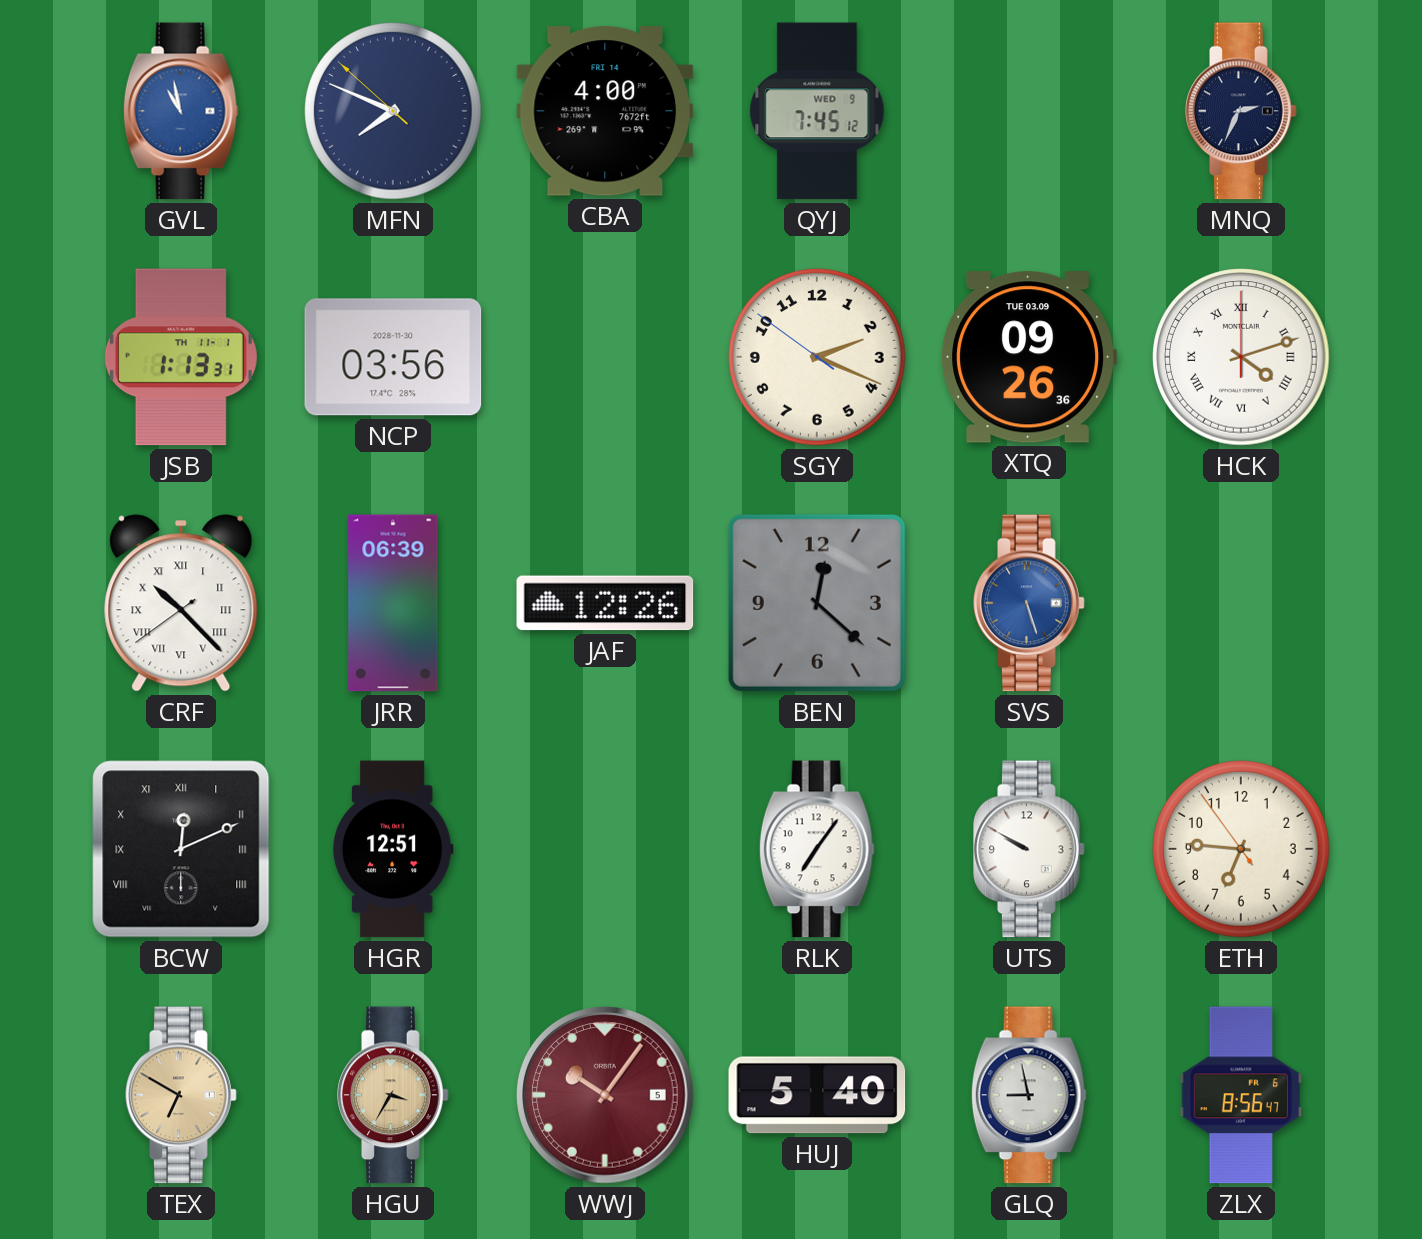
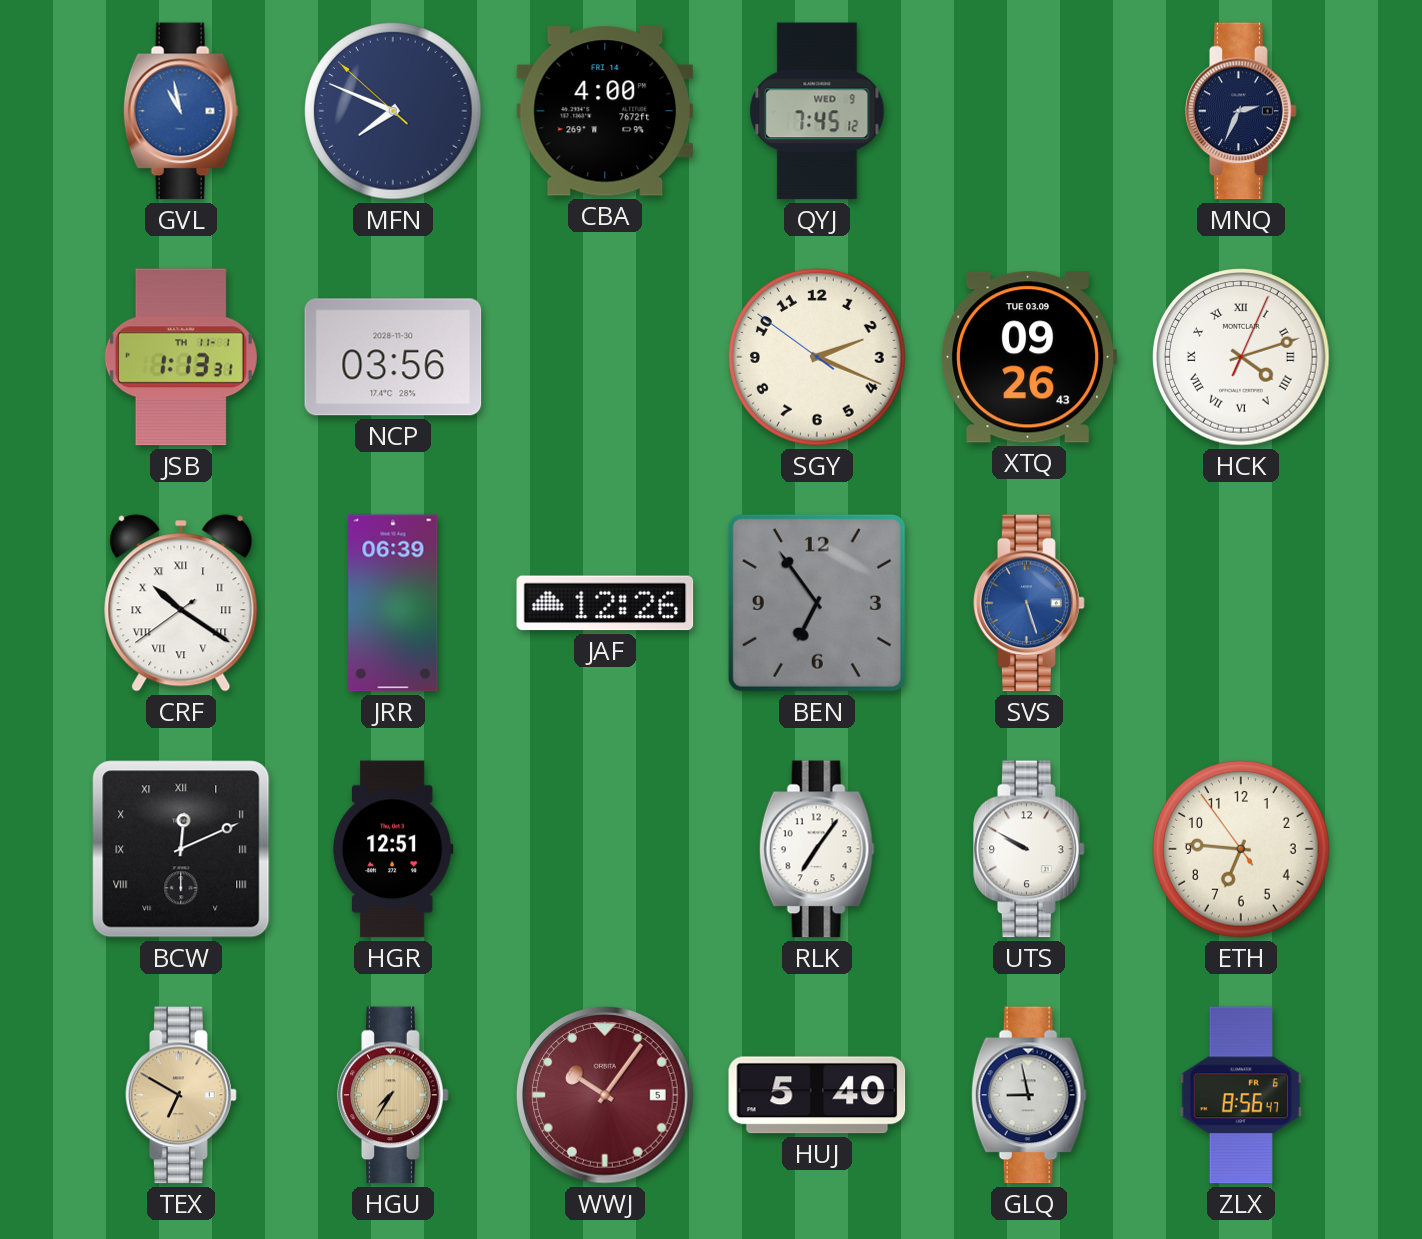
XTQ: 09:26:36 -> 09:26:43
HCK: 4:12:00 -> 4:12:04
CRF: 10:22 -> 10:20
BEN: 12:22 -> 6:54
HGU: 3:35 -> 7:35
